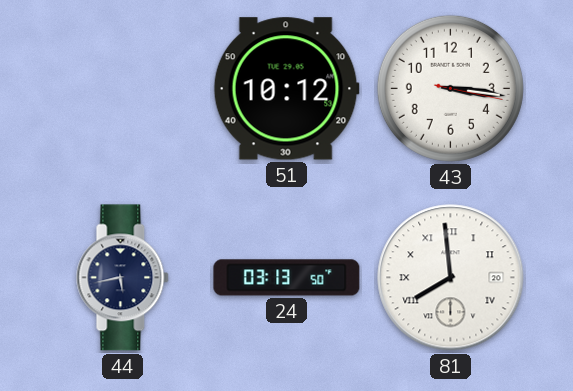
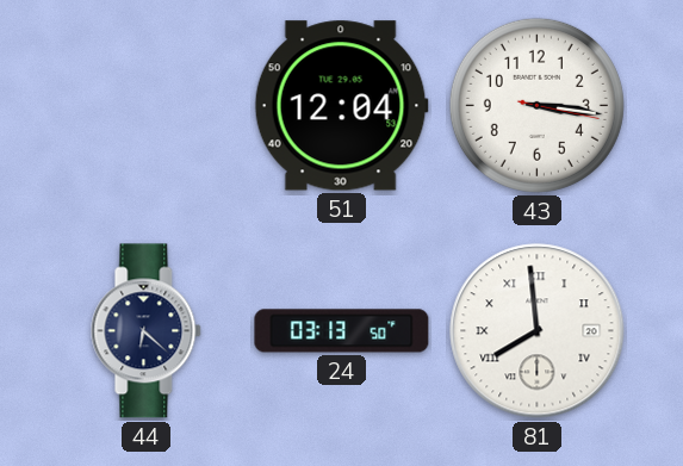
51: 10:12 -> 12:04
44: 5:43 -> 6:22
